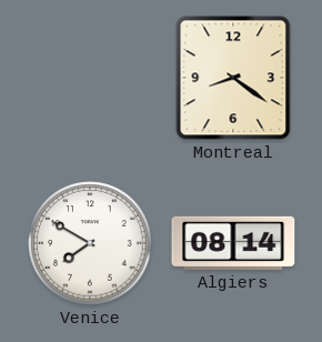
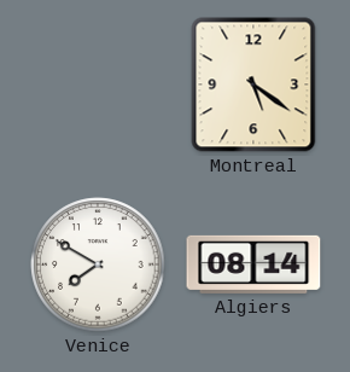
Montreal: 8:21 -> 5:21
